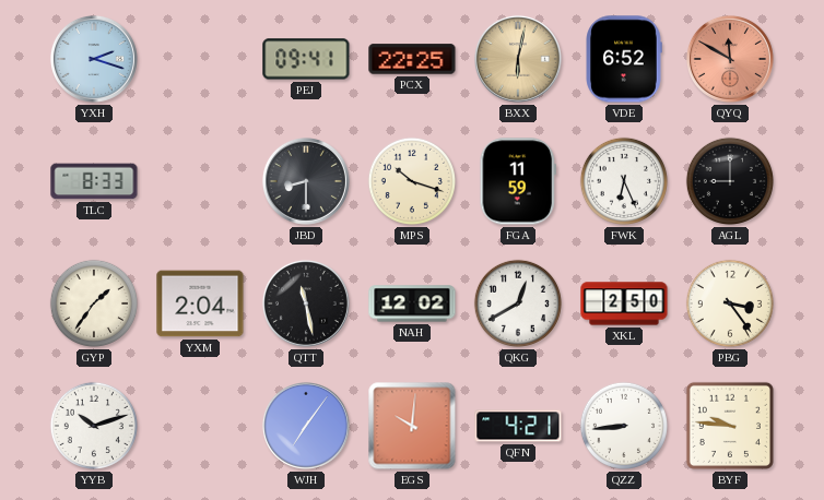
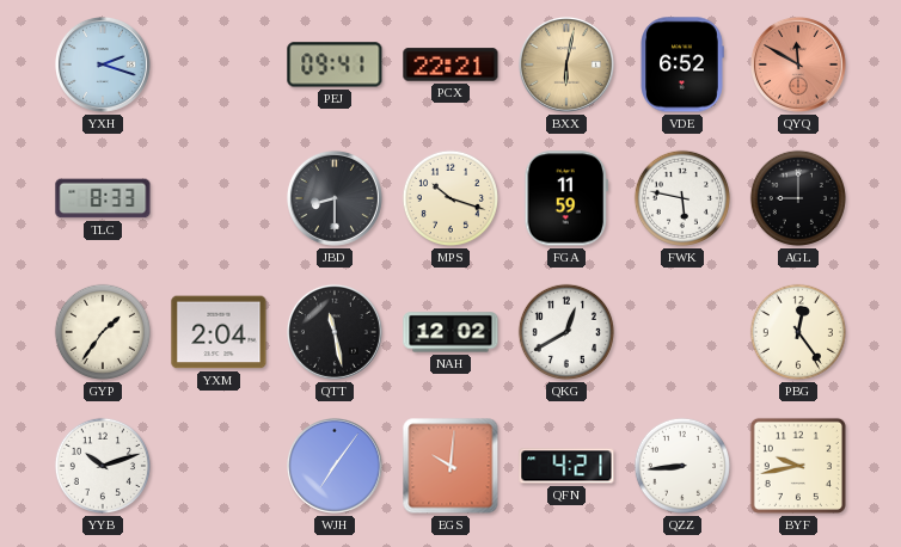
PCX: 22:25 -> 22:21
FWK: 6:26 -> 5:47
XKL: 2:50 -> none
PBG: 3:24 -> 12:24
BYF: 9:46 -> 9:43
